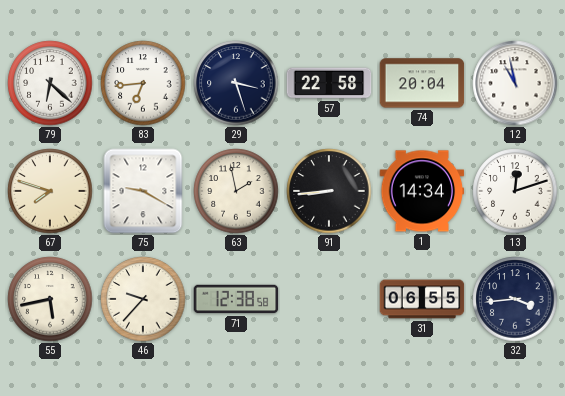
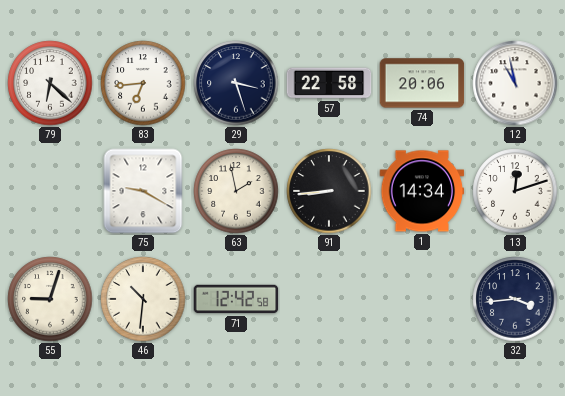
74: 20:04 -> 20:06
67: 7:48 -> none
55: 5:43 -> 9:03
46: 9:37 -> 10:31
71: 12:38 -> 12:42
31: 06:55 -> none
